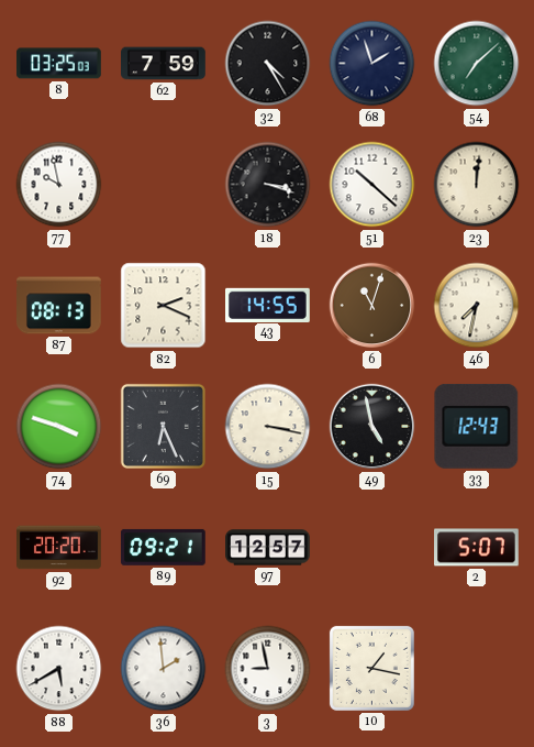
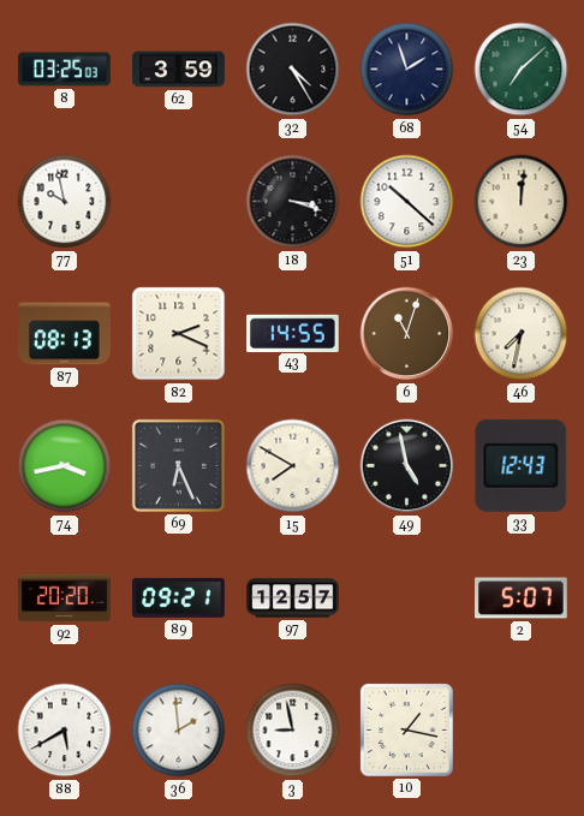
62: 7:59 -> 3:59
74: 3:48 -> 3:43
15: 3:17 -> 7:50
